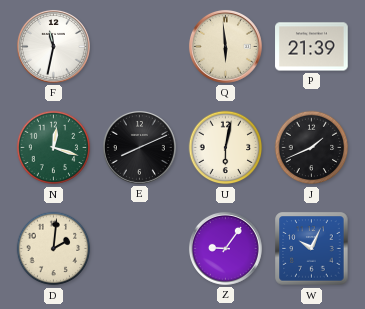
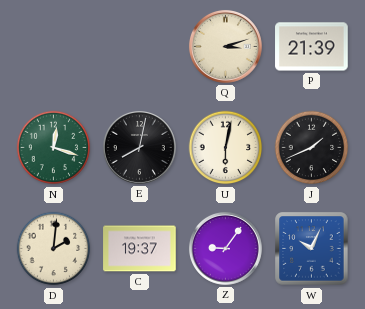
F: 11:32 -> none
Q: 5:59 -> 3:12
E: 8:11 -> 8:02
C: none -> 19:37
